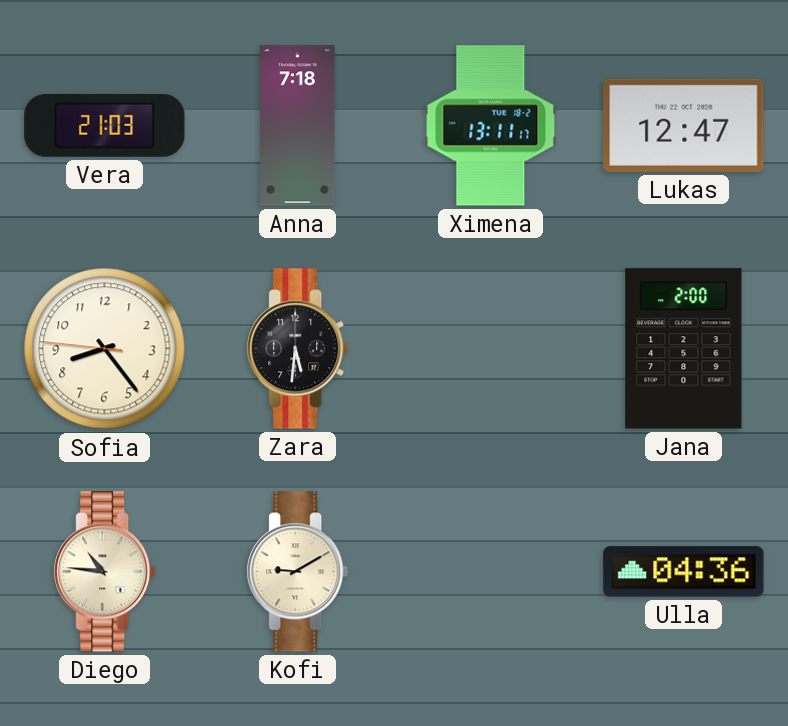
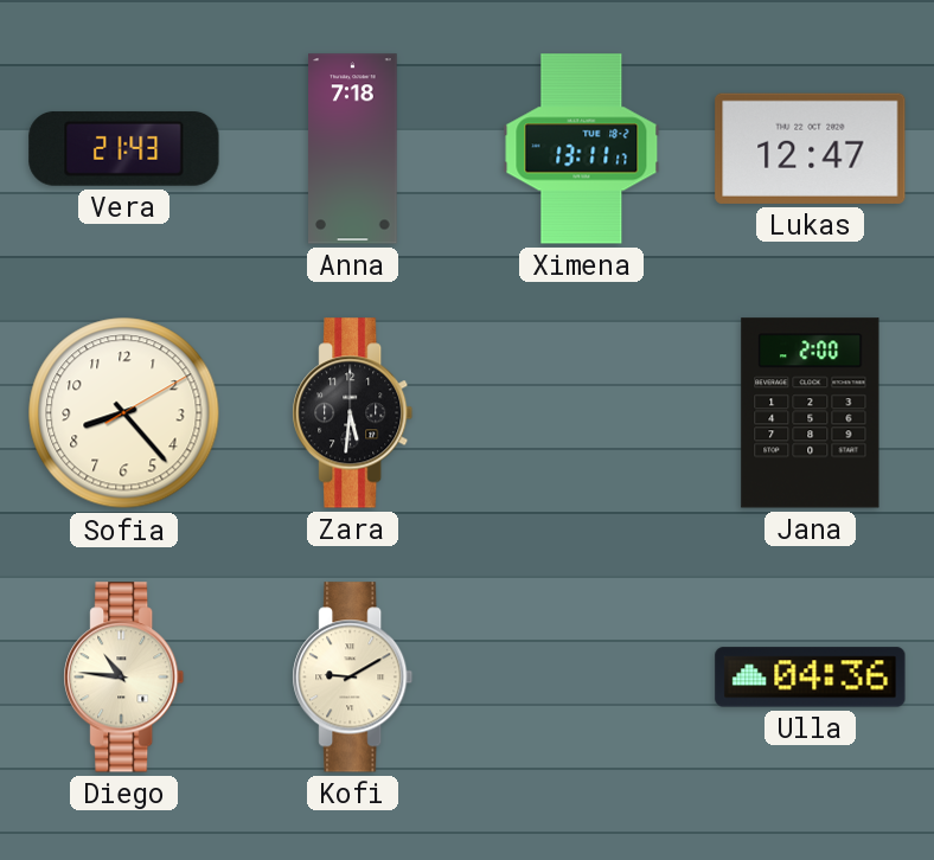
Vera: 21:03 -> 21:43
Sofia: 8:23:46 -> 8:23:10
